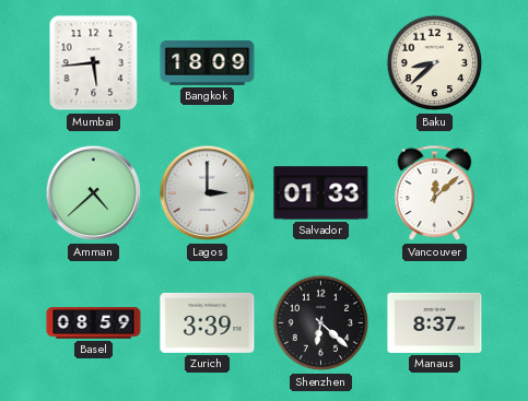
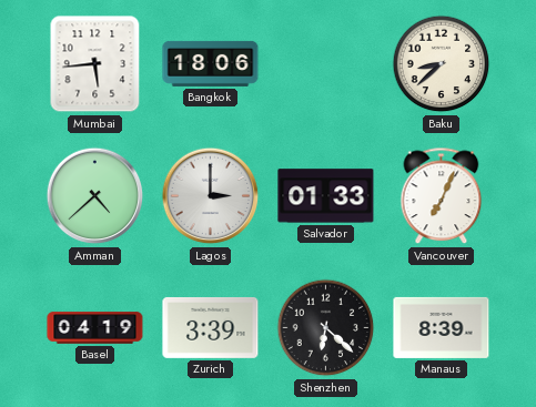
Bangkok: 18:09 -> 18:06
Vancouver: 12:08 -> 7:04
Basel: 08:59 -> 04:19
Manaus: 8:37 -> 8:39
